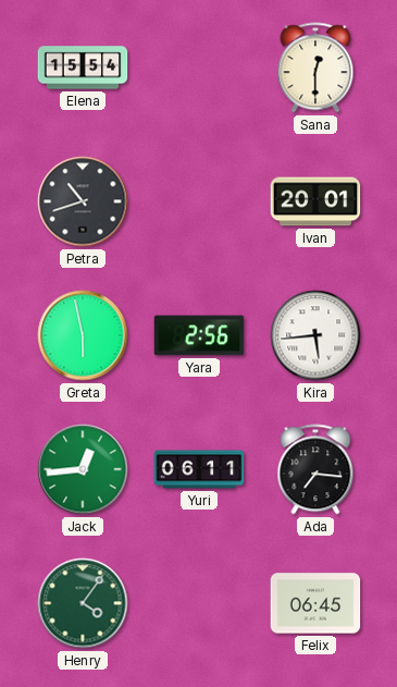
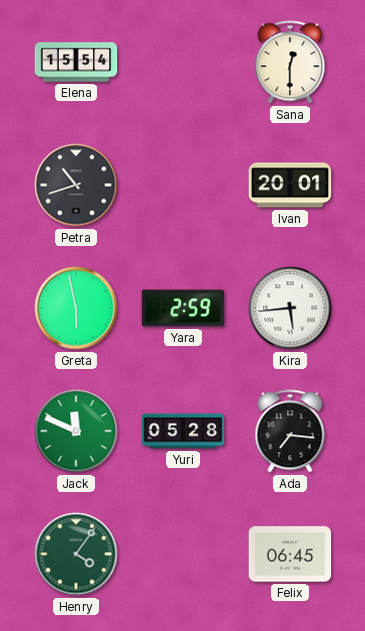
Yara: 2:56 -> 2:59
Jack: 12:44 -> 11:49
Yuri: 06:11 -> 05:28
